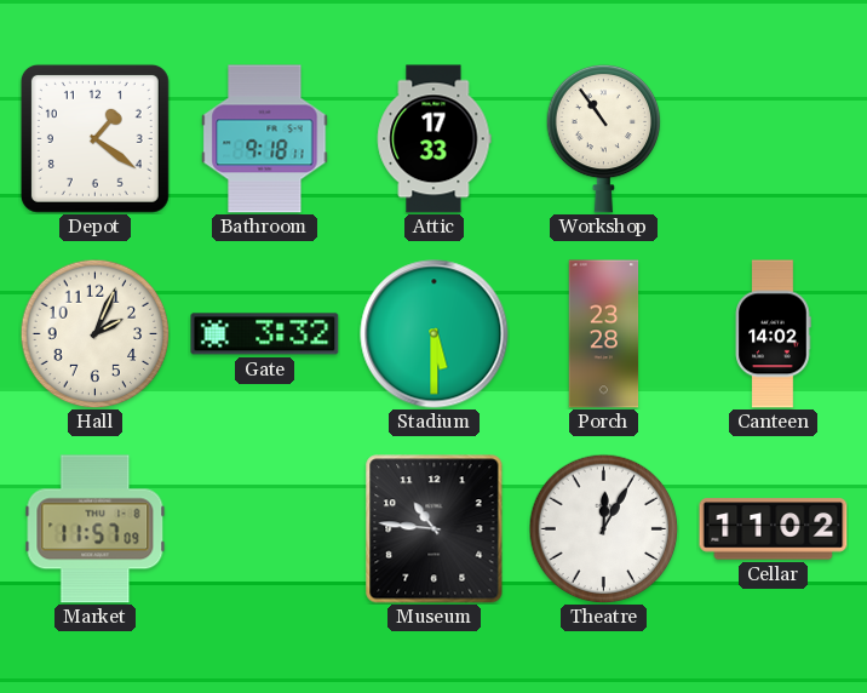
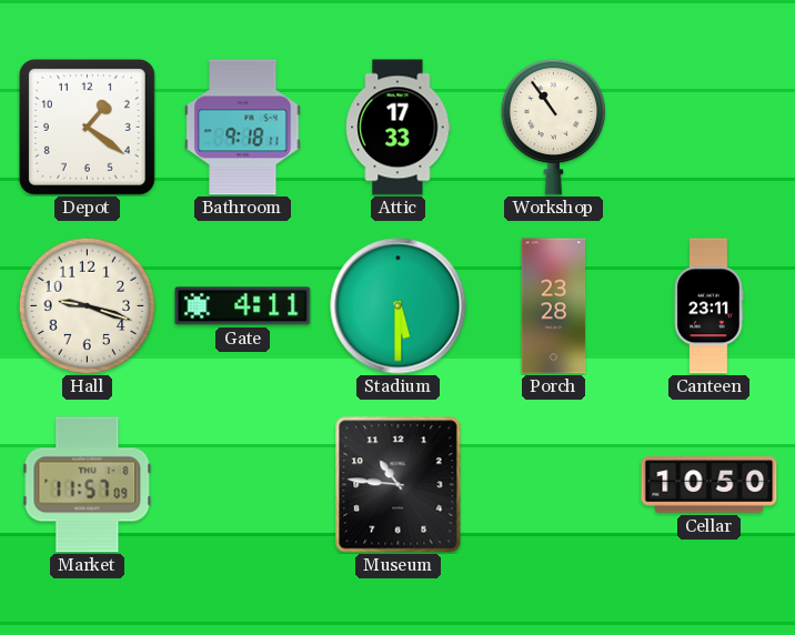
Hall: 2:04 -> 9:18
Gate: 3:32 -> 4:11
Canteen: 14:02 -> 23:11
Theatre: 12:05 -> none
Cellar: 11:02 -> 10:50
